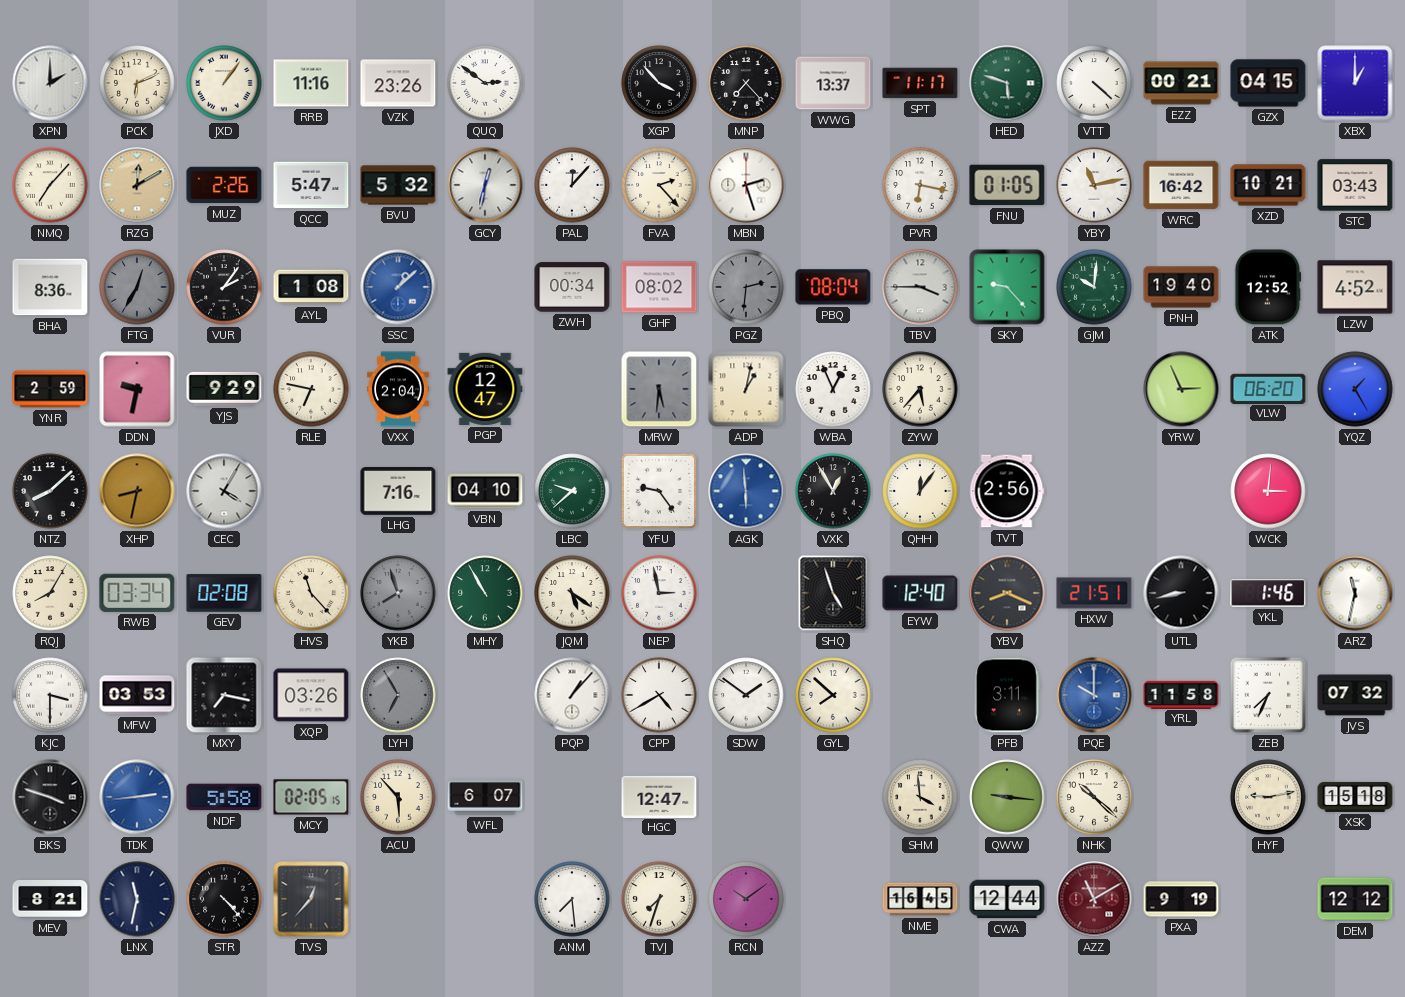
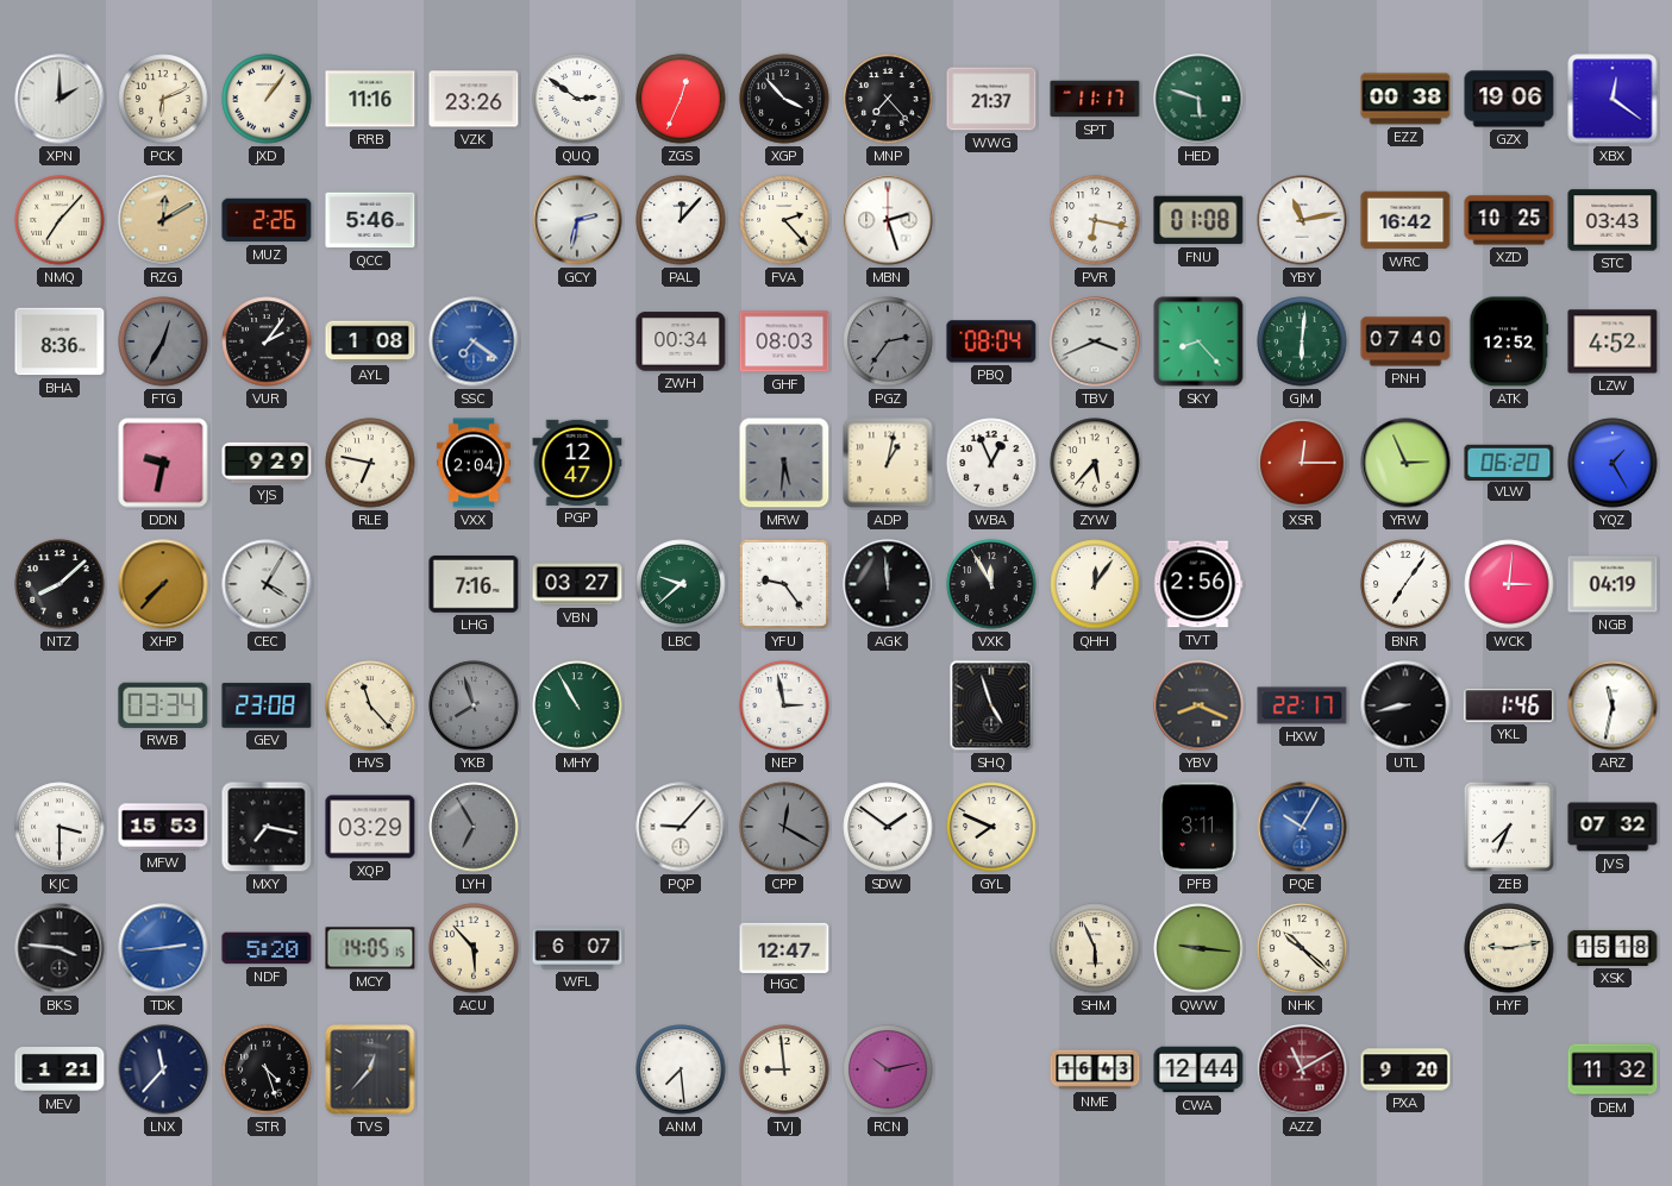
ZGS: none -> 12:34
WWG: 13:37 -> 21:37
VTT: 4:22 -> none
EZZ: 00:21 -> 00:38
GZX: 04:15 -> 19:06
XBX: 1:00 -> 12:21
QCC: 5:47 -> 5:46
BVU: 5:32 -> none
GCY: 12:32 -> 2:32
FNU: 01:05 -> 01:08
XZD: 10:21 -> 10:25
SSC: 1:08 -> 7:21
GHF: 08:02 -> 08:03
PGZ: 2:31 -> 2:36
TBV: 3:45 -> 3:41
SKY: 9:23 -> 8:23
GJM: 10:01 -> 6:01
PNH: 19:40 -> 07:40
YNR: 2:59 -> none
XSR: none -> 12:15
XHP: 8:32 -> 7:37
VBN: 04:10 -> 03:27
AGK: 5:59 -> 11:59
AGK dial: blue -> black
VXK: 12:55 -> 11:55
BNR: none -> 7:06
NGB: none -> 04:19
RQJ: 8:05 -> none
GEV: 02:08 -> 23:08
JQM: 5:21 -> none
EYW: 12:40 -> none
HXW: 21:51 -> 22:17
MFW: 03:53 -> 15:53
XQP: 03:26 -> 03:29
PQP: 1:07 -> 9:07
CPP: 4:40 -> 12:20
CPP dial: white -> grey
GYL: 7:52 -> 7:49
PQE: 10:00 -> 10:05
YRL: 11:58 -> none
BKS: 3:48 -> 3:46
NDF: 5:58 -> 5:20
MCY: 02:05 -> 14:05
SHM: 3:59 -> 5:56
MEV: 8:21 -> 1:21
LNX: 11:32 -> 11:37
STR: 4:23 -> 4:27
TVJ: 7:33 -> 8:59
RCN: 10:09 -> 10:13
NME: 16:45 -> 16:43
PXA: 9:19 -> 9:20
DEM: 12:12 -> 11:32
